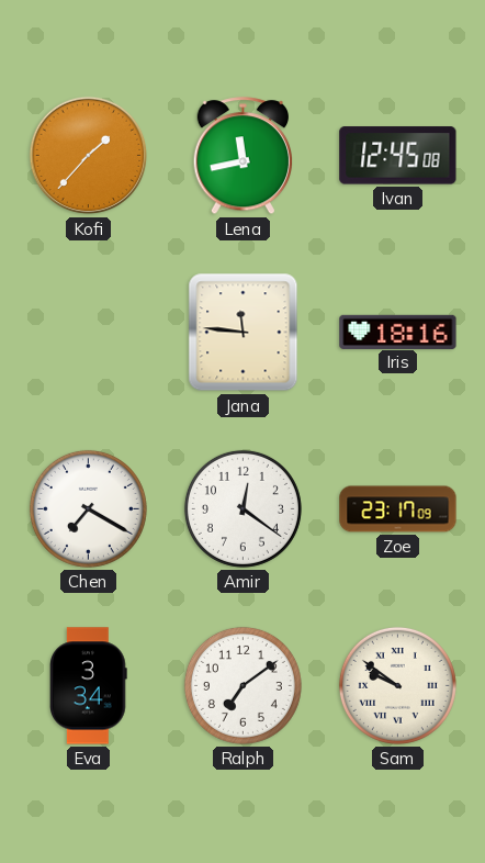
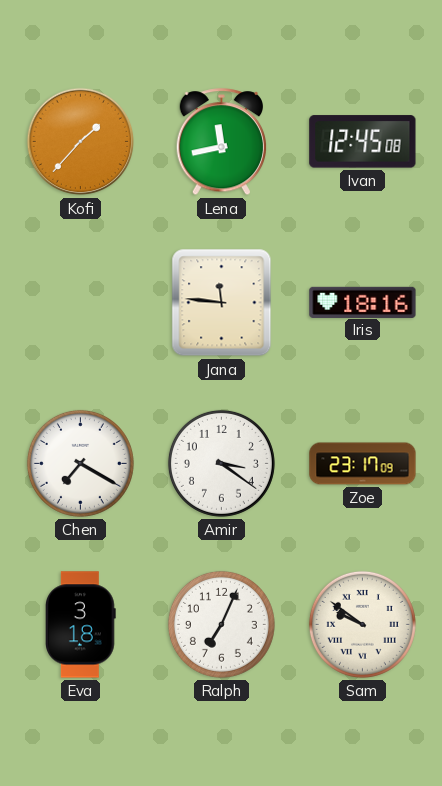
Amir: 12:21 -> 3:21
Eva: 3:34 -> 3:18
Ralph: 7:09 -> 7:04
